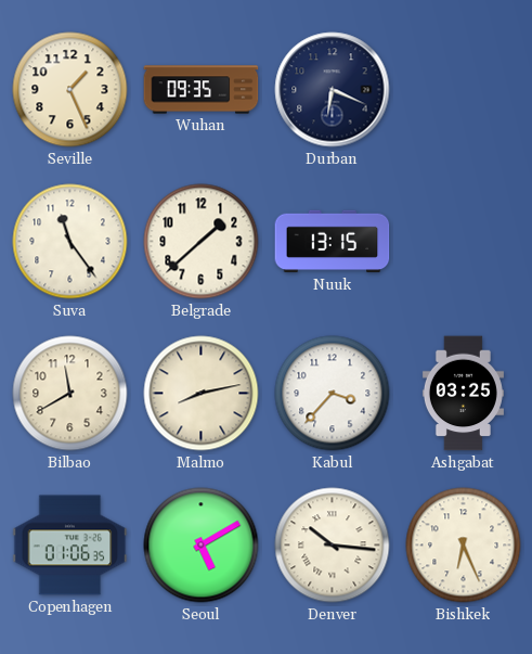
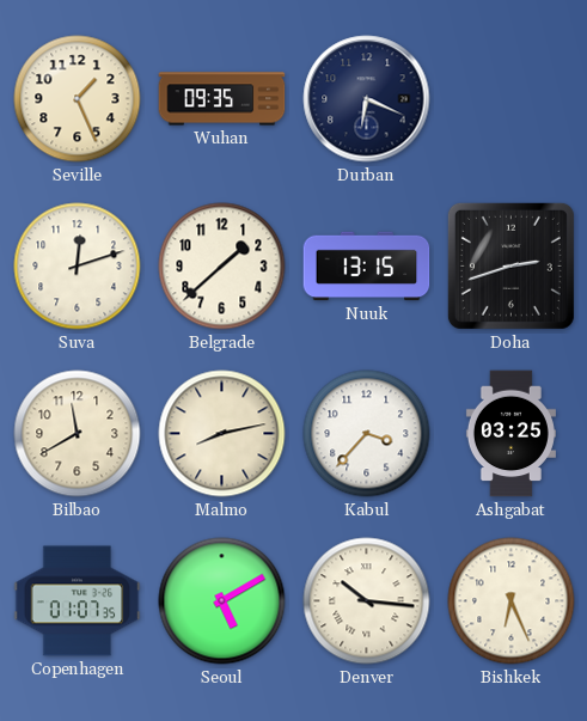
Suva: 11:24 -> 12:12
Doha: none -> 2:42
Copenhagen: 01:06 -> 01:07
